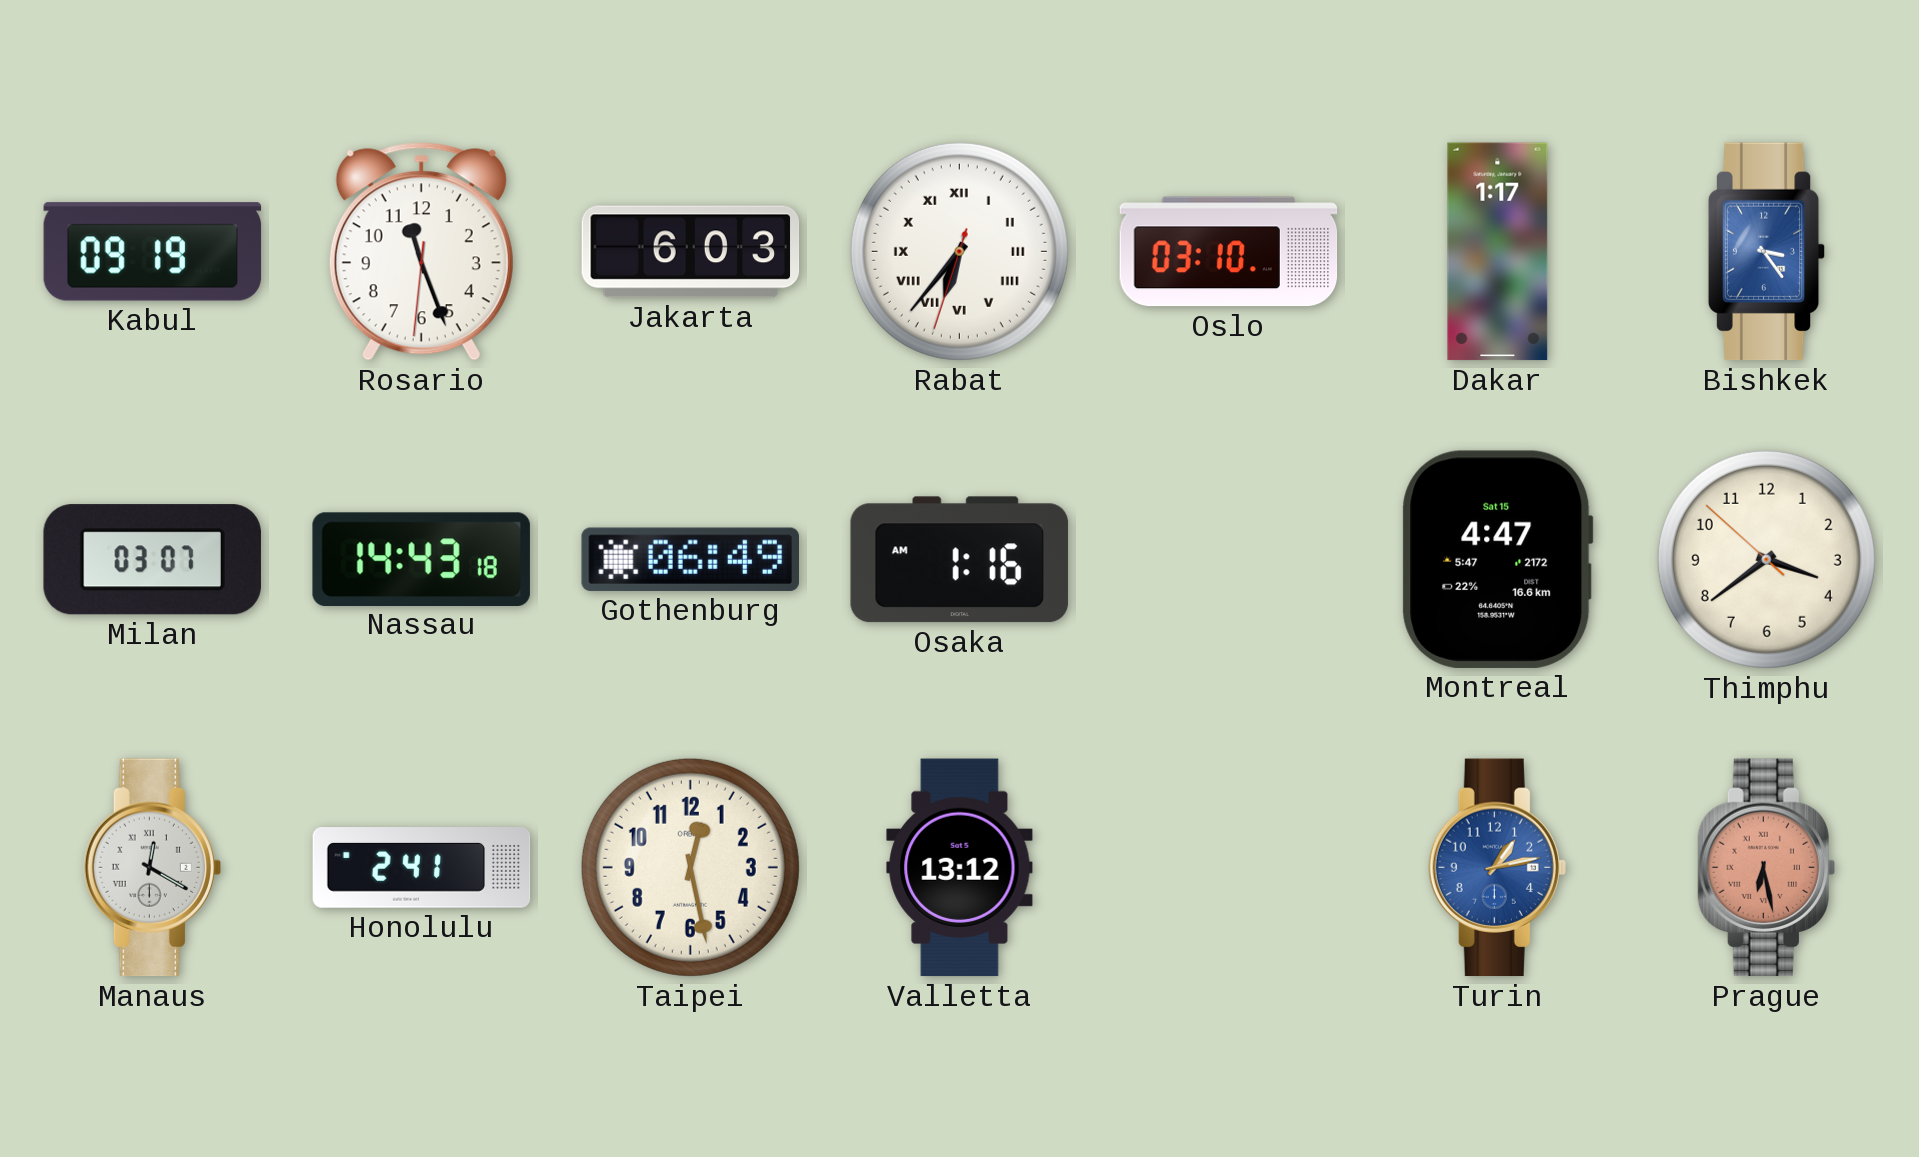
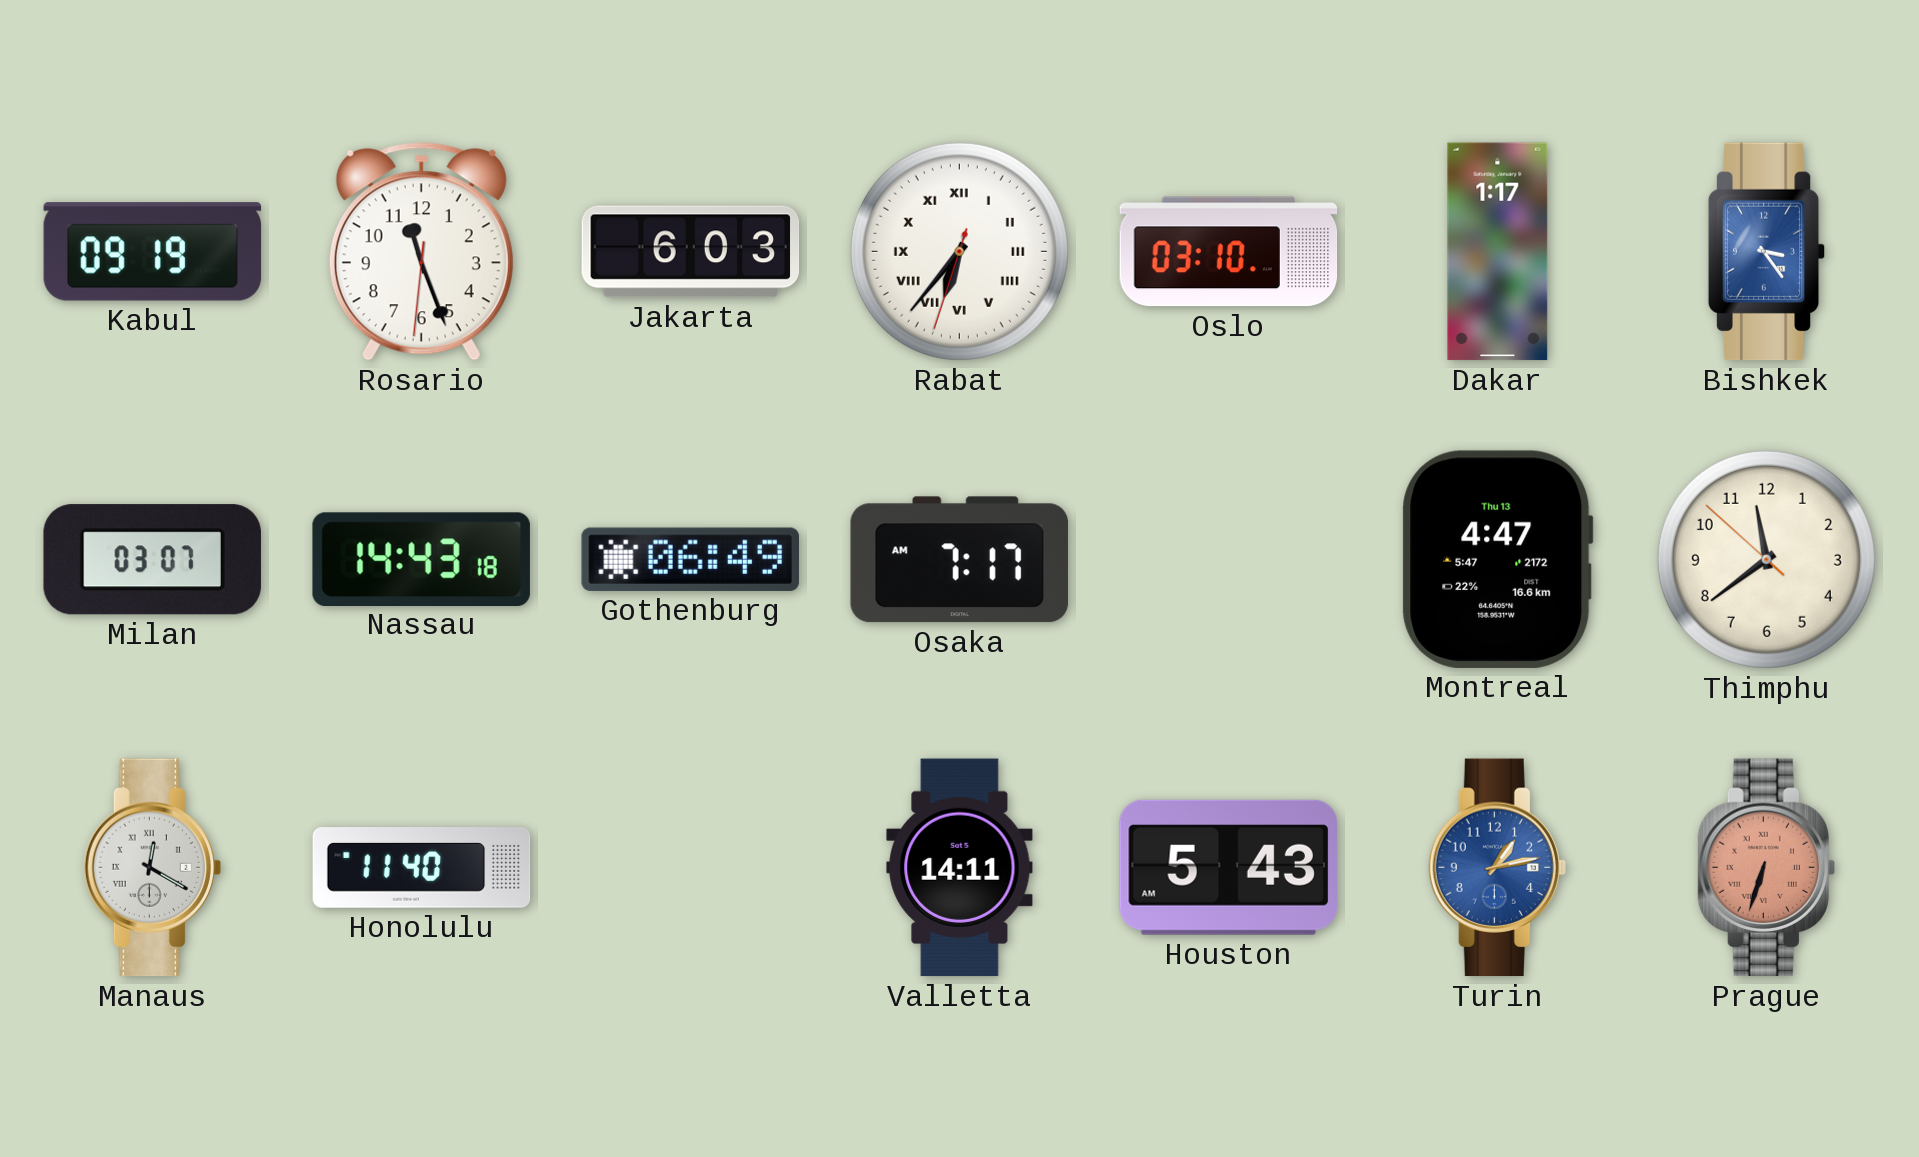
Osaka: 1:16 -> 7:17
Montreal date: Sat 15 -> Thu 13
Thimphu: 3:38 -> 11:38
Honolulu: 2:41 -> 11:40
Taipei: 12:28 -> none
Valletta: 13:12 -> 14:11
Houston: none -> 5:43
Prague: 6:28 -> 6:33
